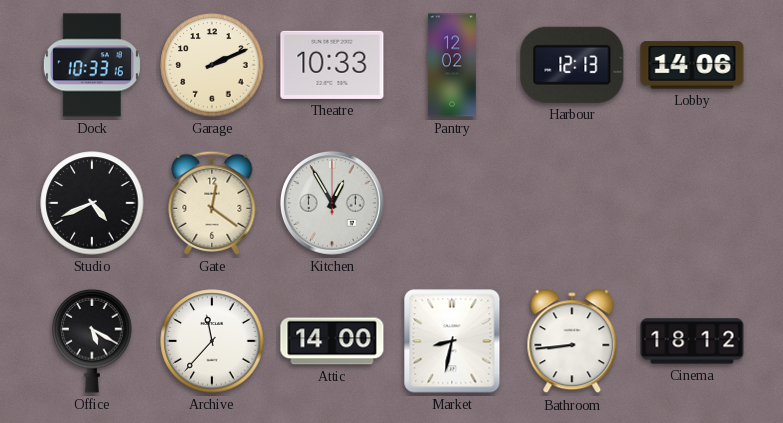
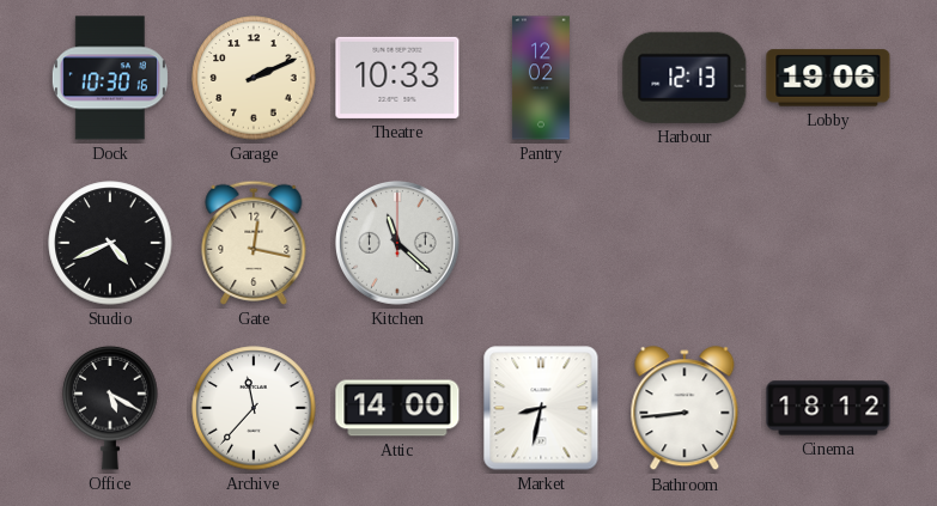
Dock: 10:33 -> 10:30
Lobby: 14:06 -> 19:06
Gate: 12:21 -> 12:17
Kitchen: 12:55 -> 11:22
